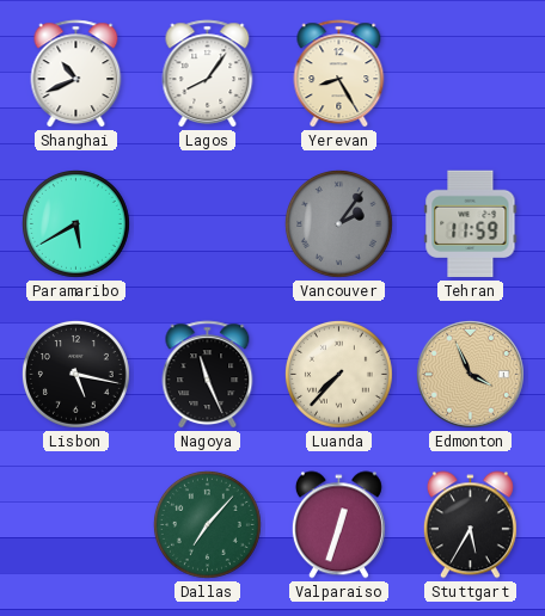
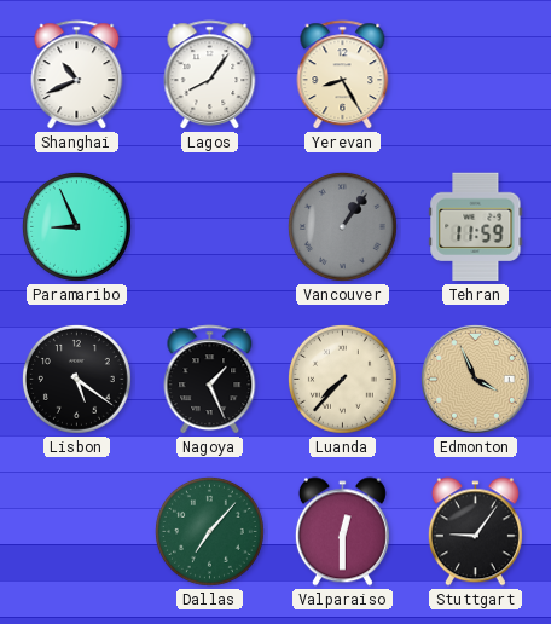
Paramaribo: 5:40 -> 8:56
Vancouver: 2:06 -> 1:06
Lisbon: 5:17 -> 5:21
Nagoya: 11:26 -> 1:26
Valparaiso: 12:33 -> 12:30
Stuttgart: 5:35 -> 9:06
